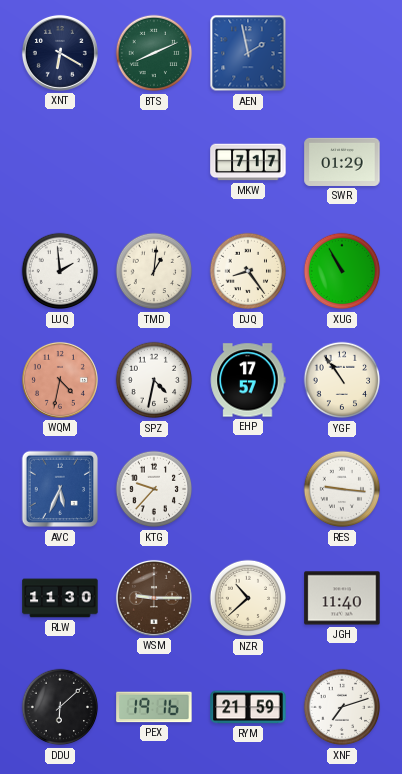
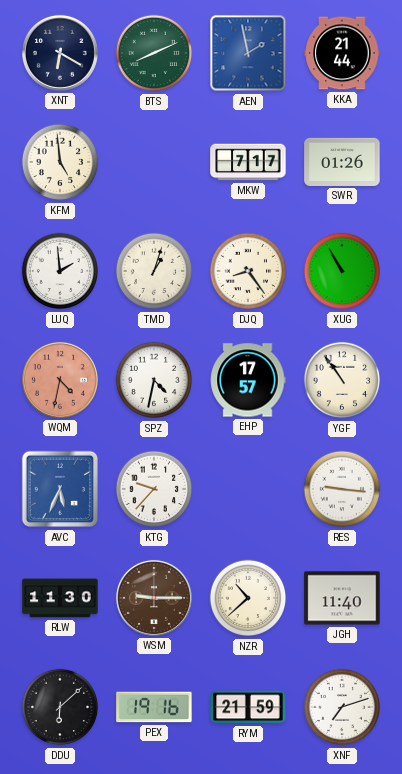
KKA: none -> 21:44
KFM: none -> 4:59
SWR: 01:29 -> 01:26
TMD: 1:01 -> 1:03
